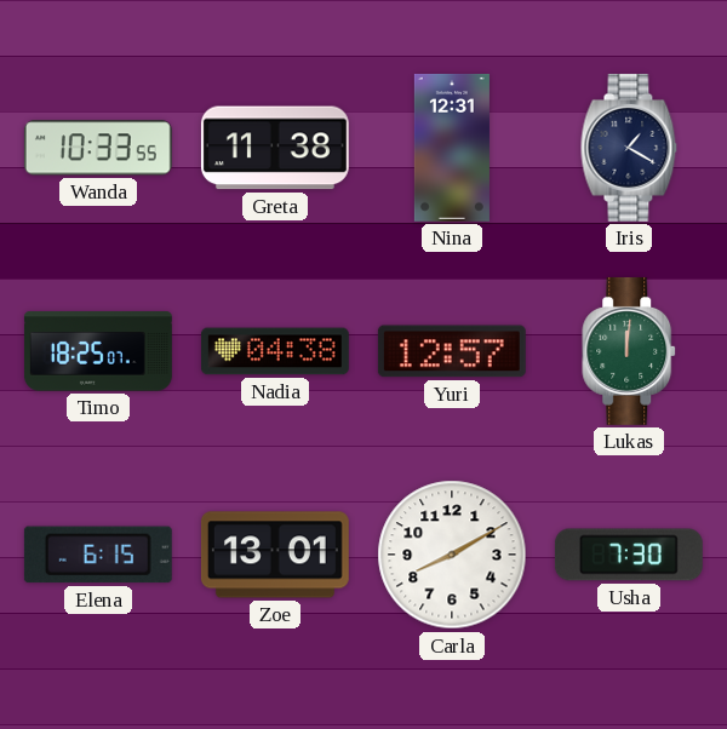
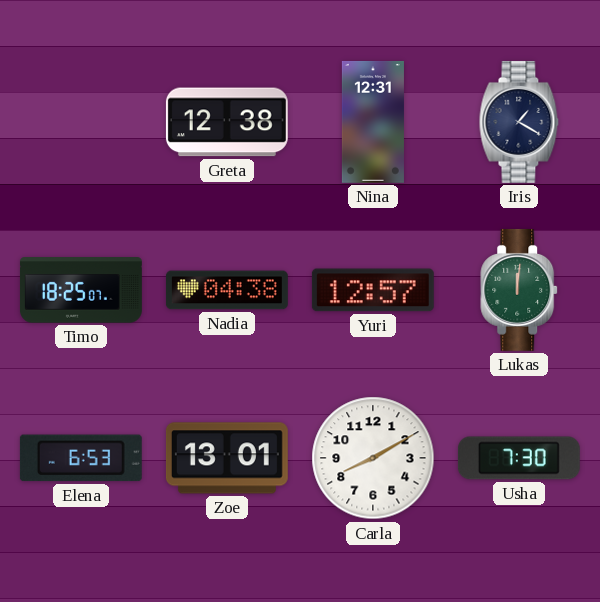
Wanda: 10:33 -> none
Greta: 11:38 -> 12:38
Elena: 6:15 -> 6:53
